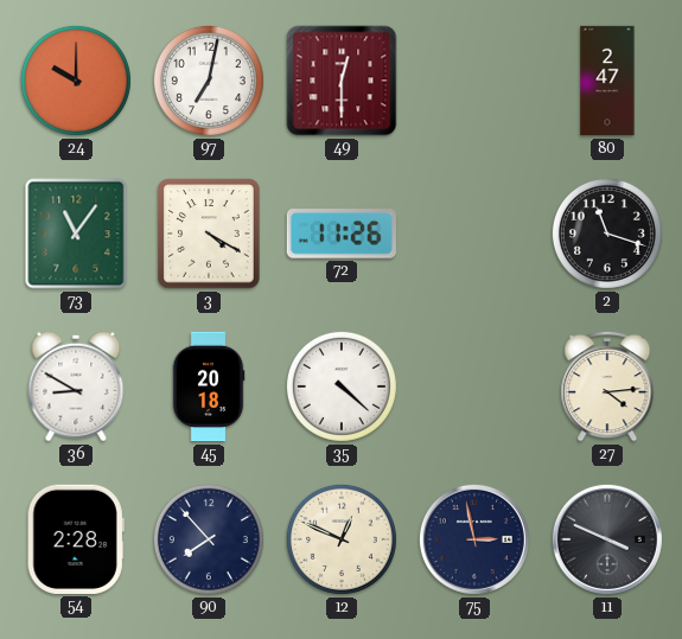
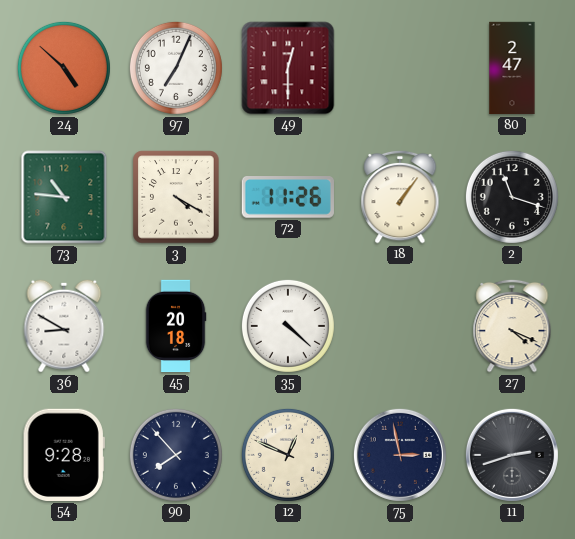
24: 10:00 -> 4:52
97: 7:02 -> 7:04
73: 11:06 -> 10:46
18: none -> 1:06
27: 4:14 -> 4:19
54: 2:28 -> 9:28
11: 3:49 -> 2:42
